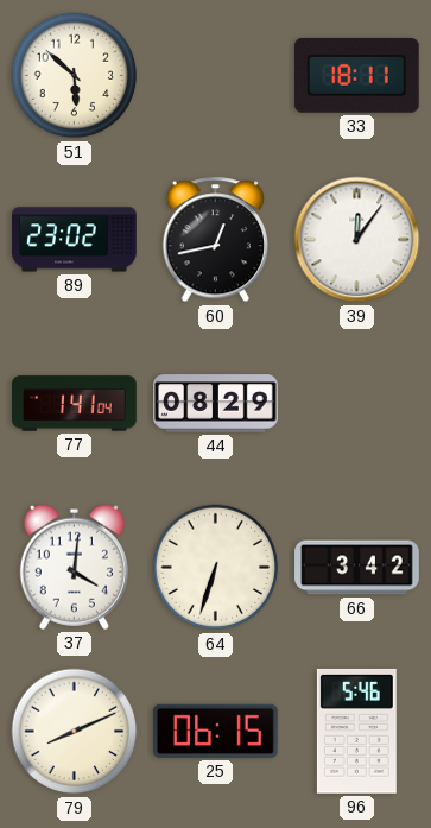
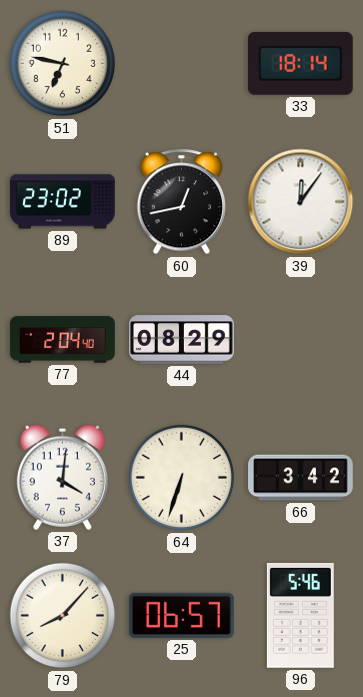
51: 5:52 -> 6:47
33: 18:11 -> 18:14
77: 1:41 -> 2:04
79: 8:11 -> 8:07
25: 06:15 -> 06:57
